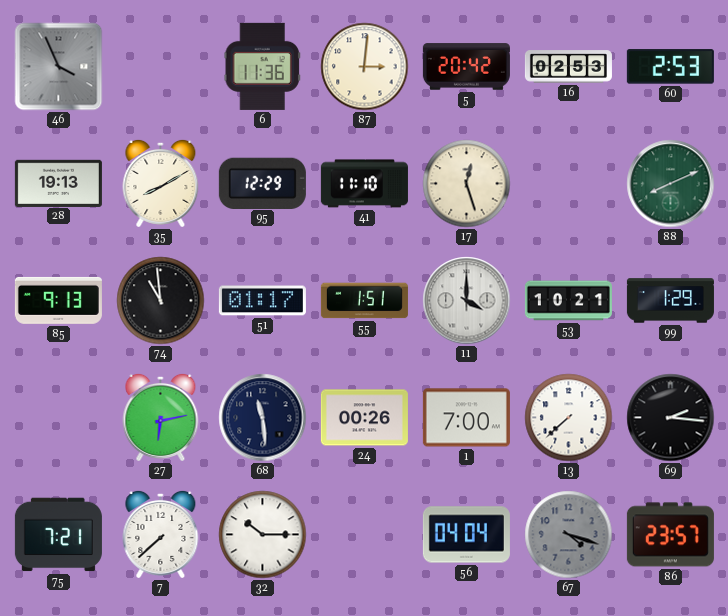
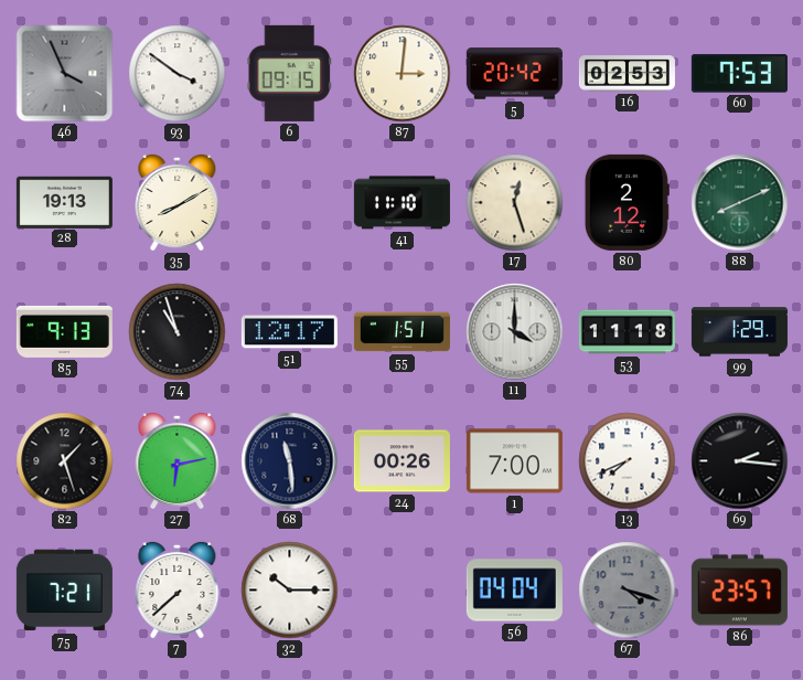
93: none -> 3:51
6: 11:36 -> 09:15
60: 2:53 -> 7:53
95: 12:29 -> none
80: none -> 2:12
74: 10:59 -> 10:57
51: 01:17 -> 12:17
53: 10:21 -> 11:18
82: none -> 1:27
13: 7:38 -> 7:41
